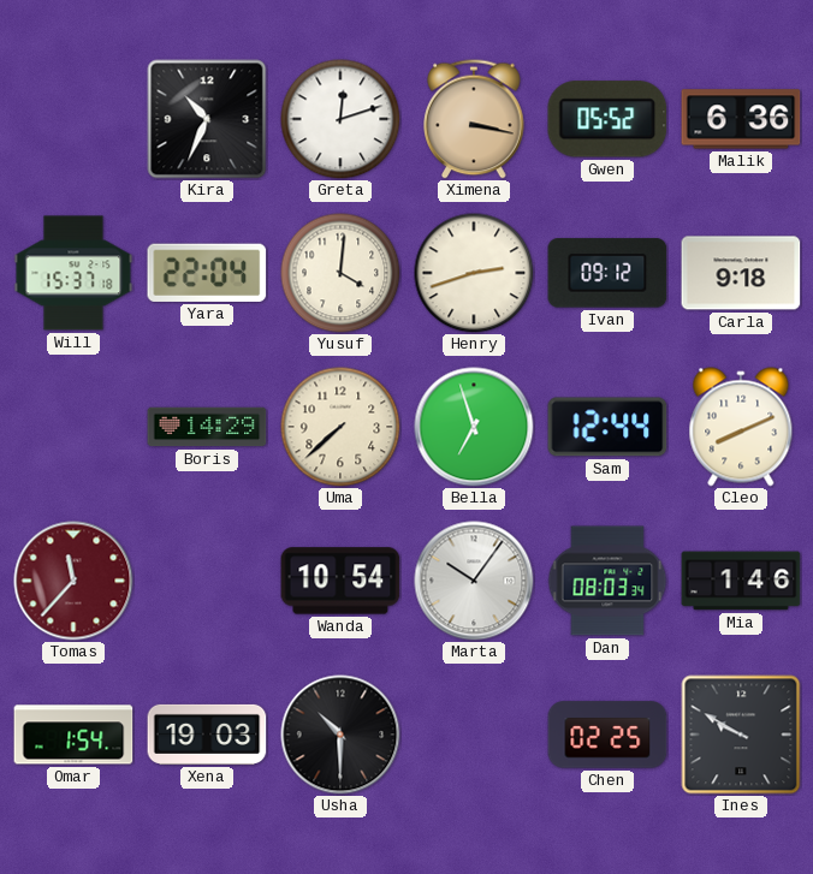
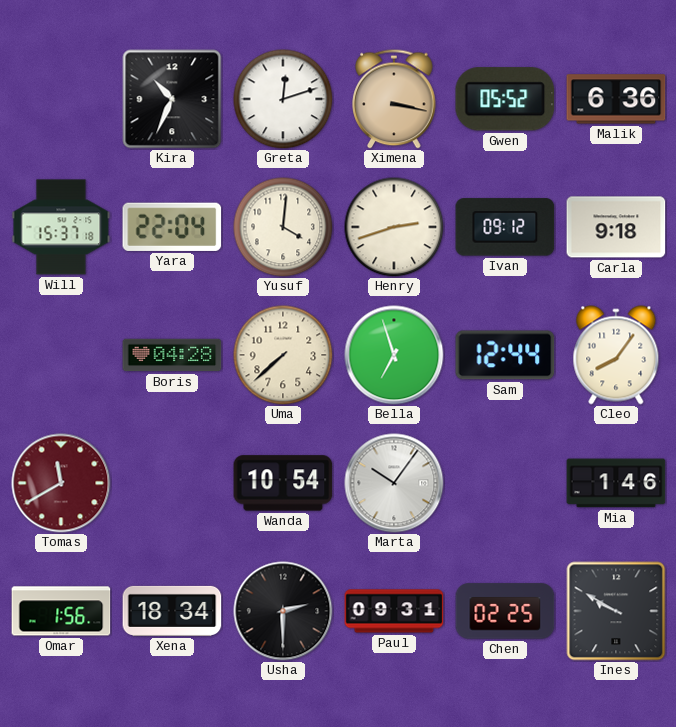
Boris: 14:29 -> 04:28
Cleo: 8:11 -> 8:06
Tomas: 11:37 -> 11:40
Dan: 08:03 -> none
Omar: 1:54 -> 1:56
Xena: 19:03 -> 18:34
Usha: 10:30 -> 2:30
Paul: none -> 09:31
